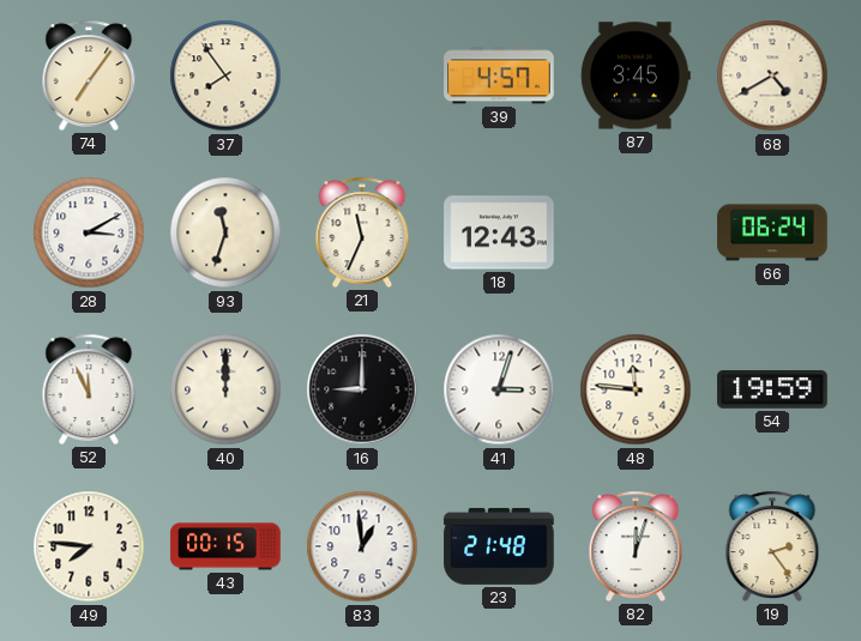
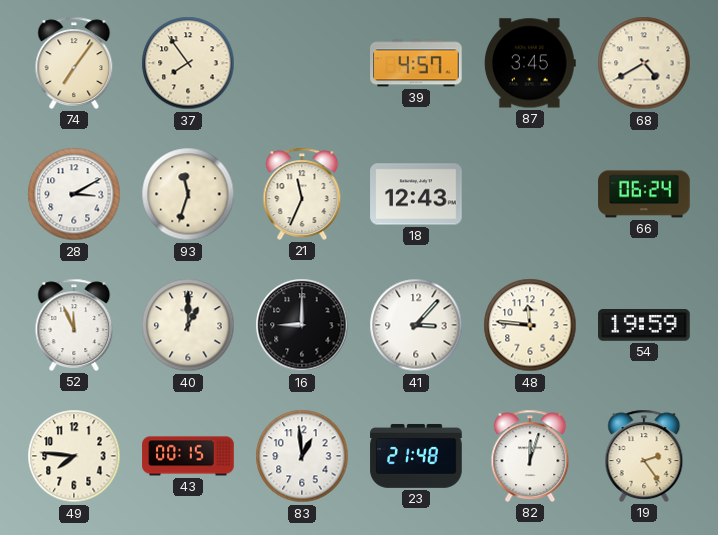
40: 12:00 -> 1:00
41: 3:03 -> 3:07
